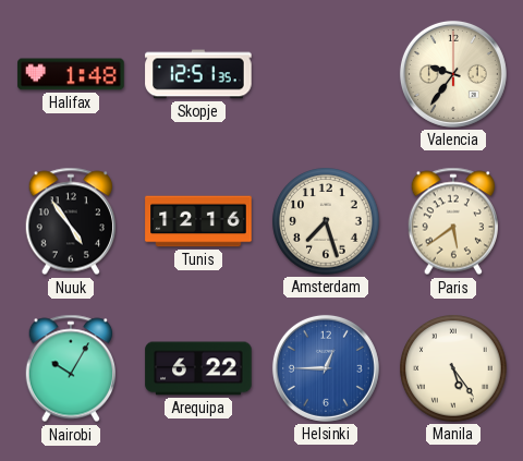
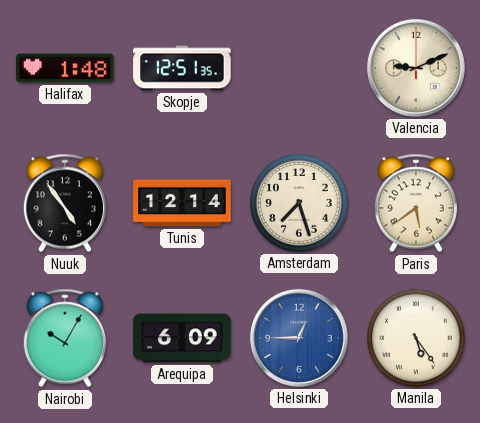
Valencia: 9:36 -> 9:11
Tunis: 12:16 -> 12:14
Arequipa: 6:22 -> 6:09
